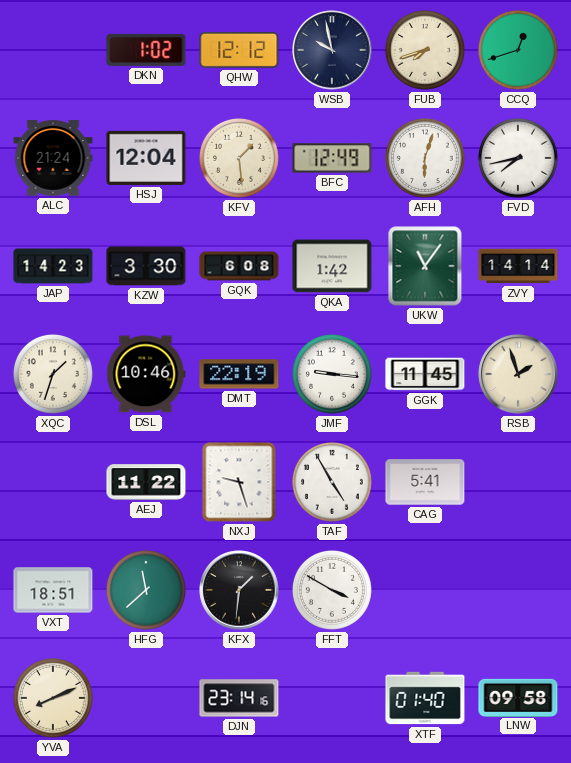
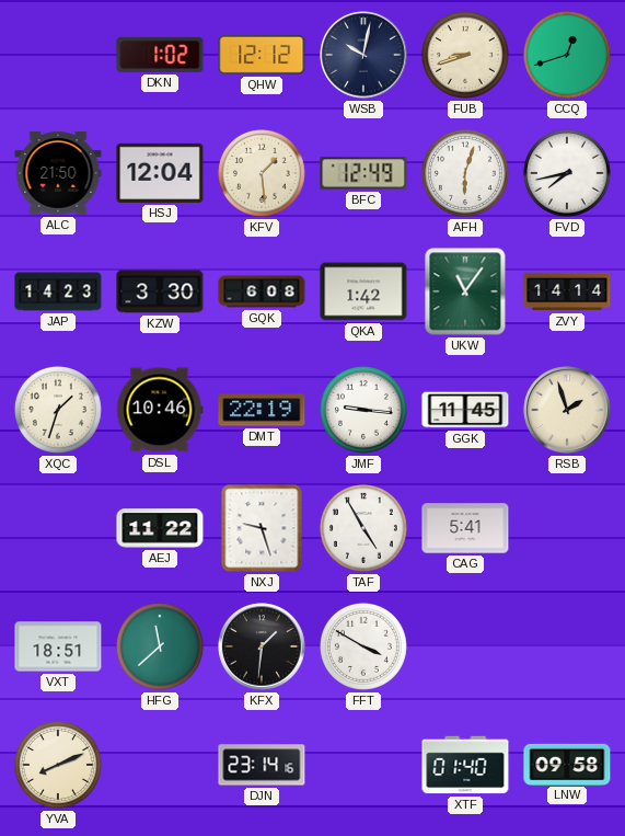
WSB: 9:58 -> 10:02
FUB: 7:42 -> 8:42
ALC: 21:24 -> 21:50
